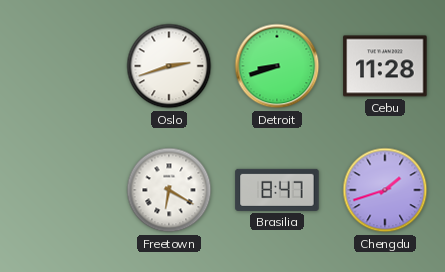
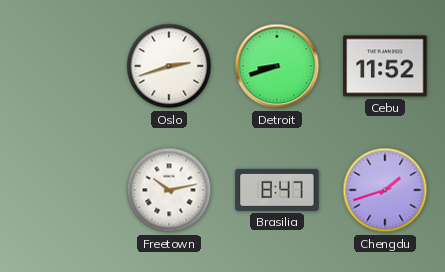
Cebu: 11:28 -> 11:52
Freetown: 6:20 -> 10:13
